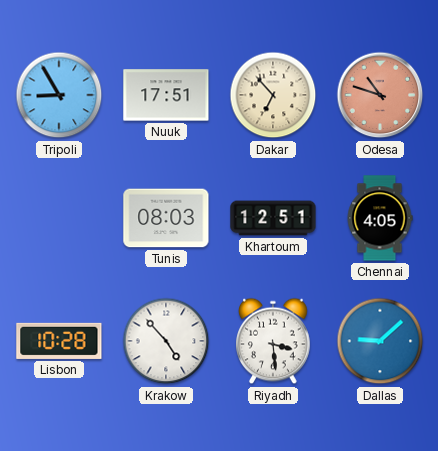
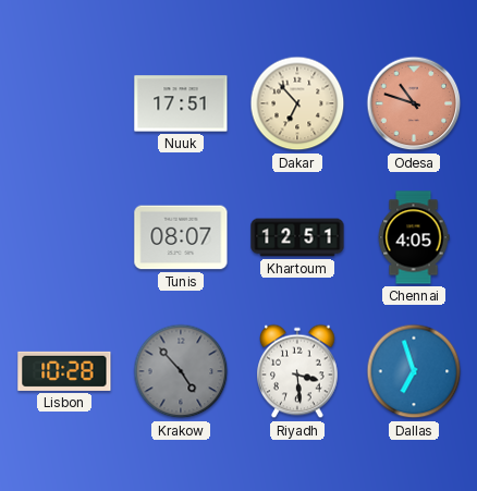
Tripoli: 8:55 -> none
Tunis: 08:03 -> 08:07
Krakow dial: white -> grey
Dallas: 9:08 -> 6:57
